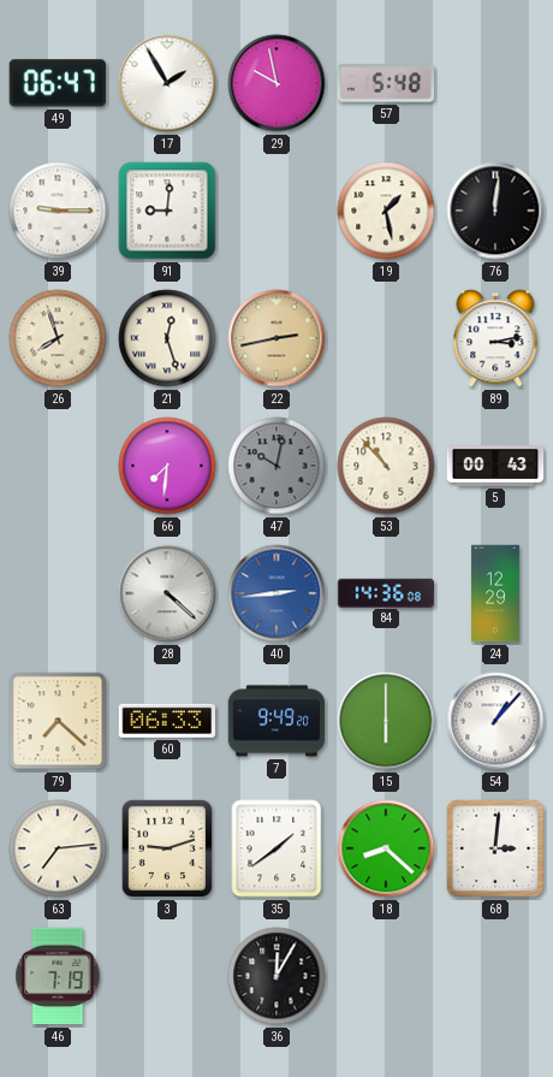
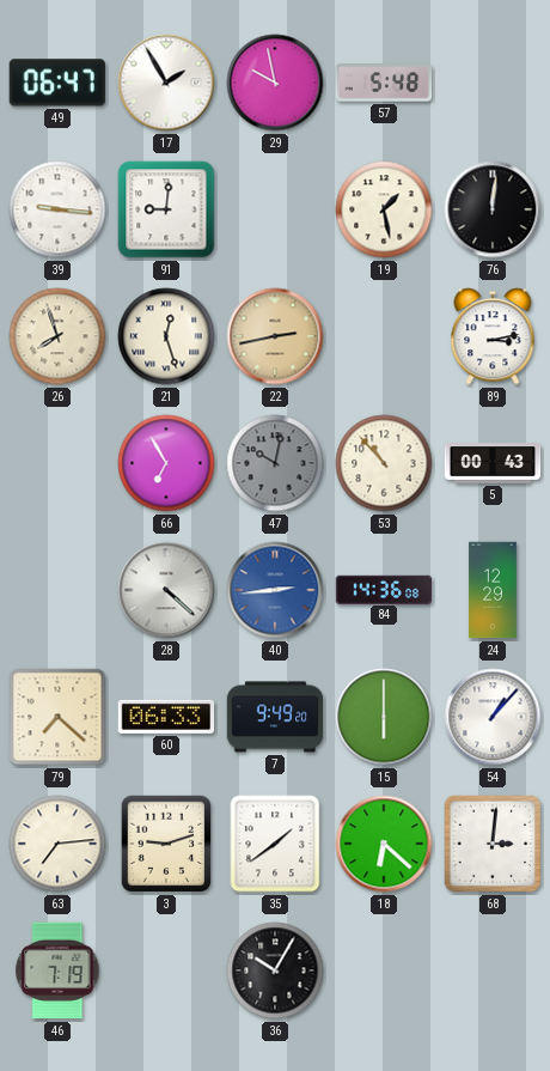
39: 9:15 -> 9:16
66: 7:31 -> 6:55
18: 8:22 -> 6:22
36: 12:05 -> 10:05
